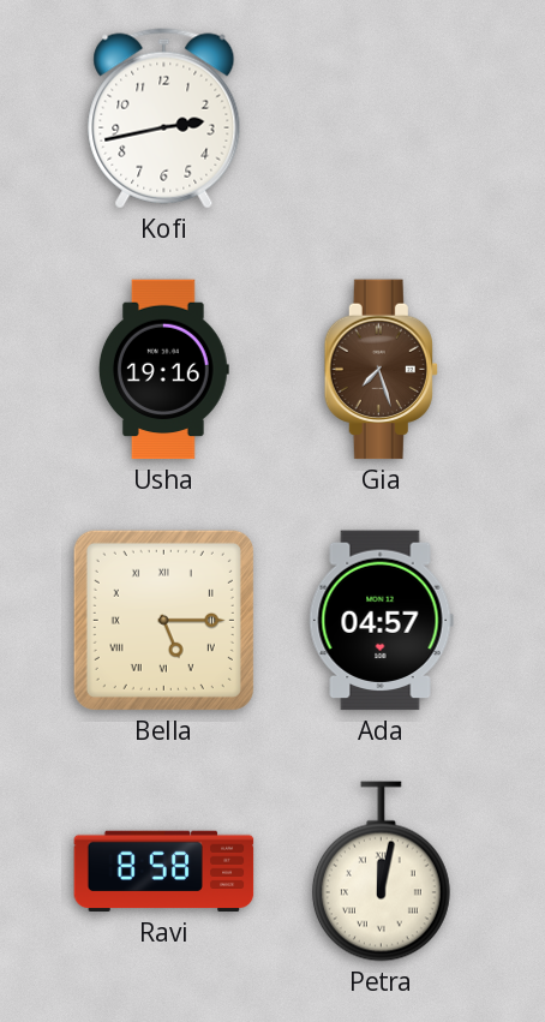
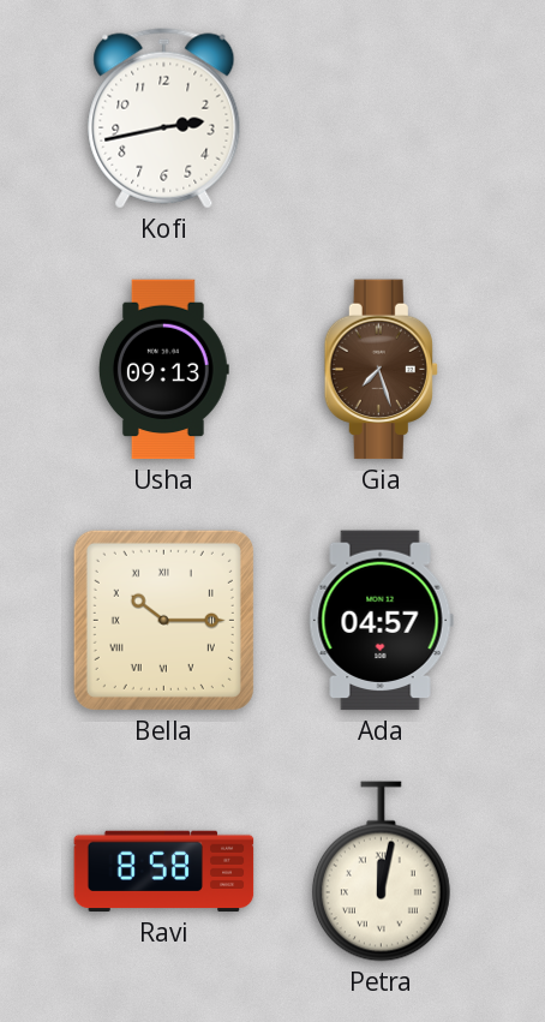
Usha: 19:16 -> 09:13
Bella: 5:15 -> 10:15
